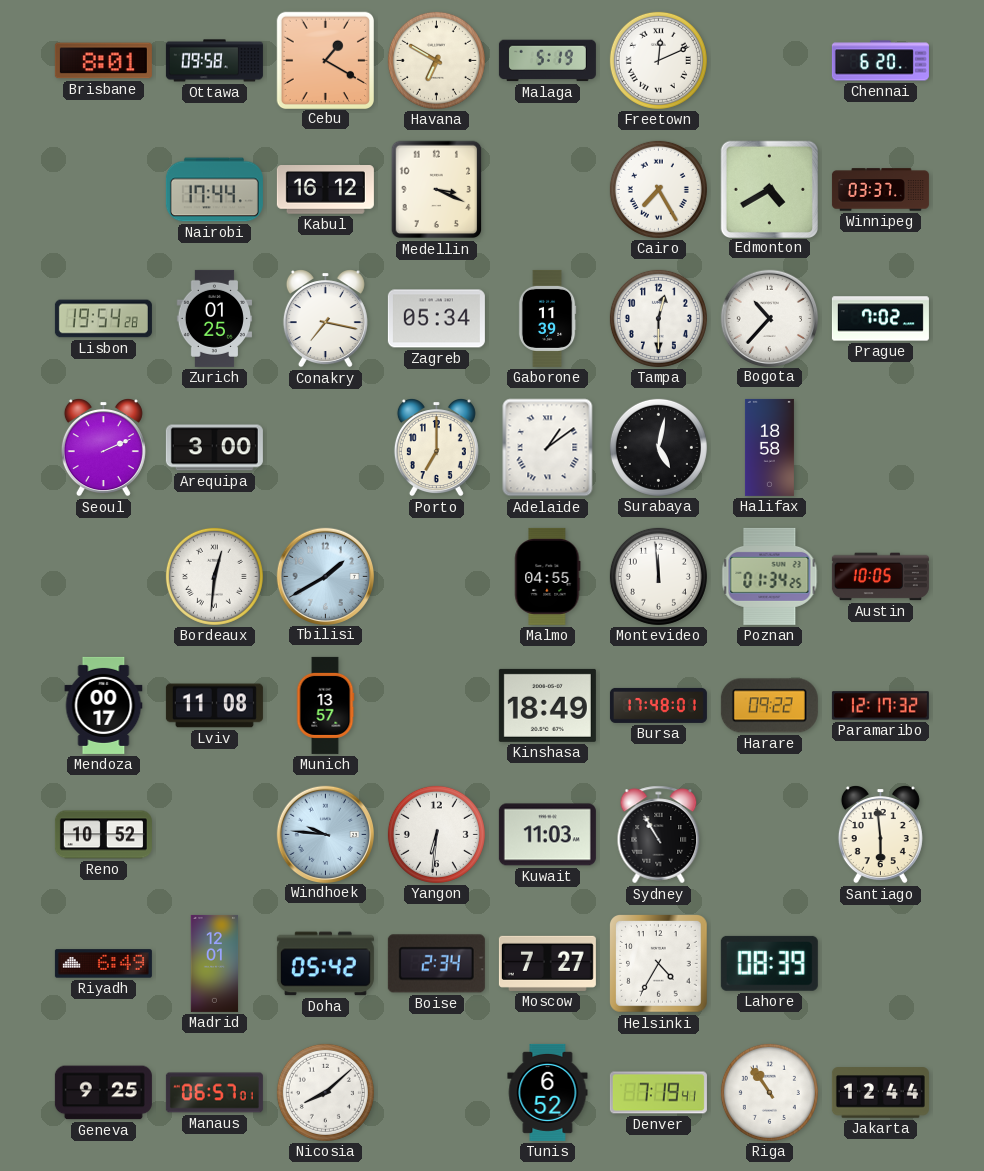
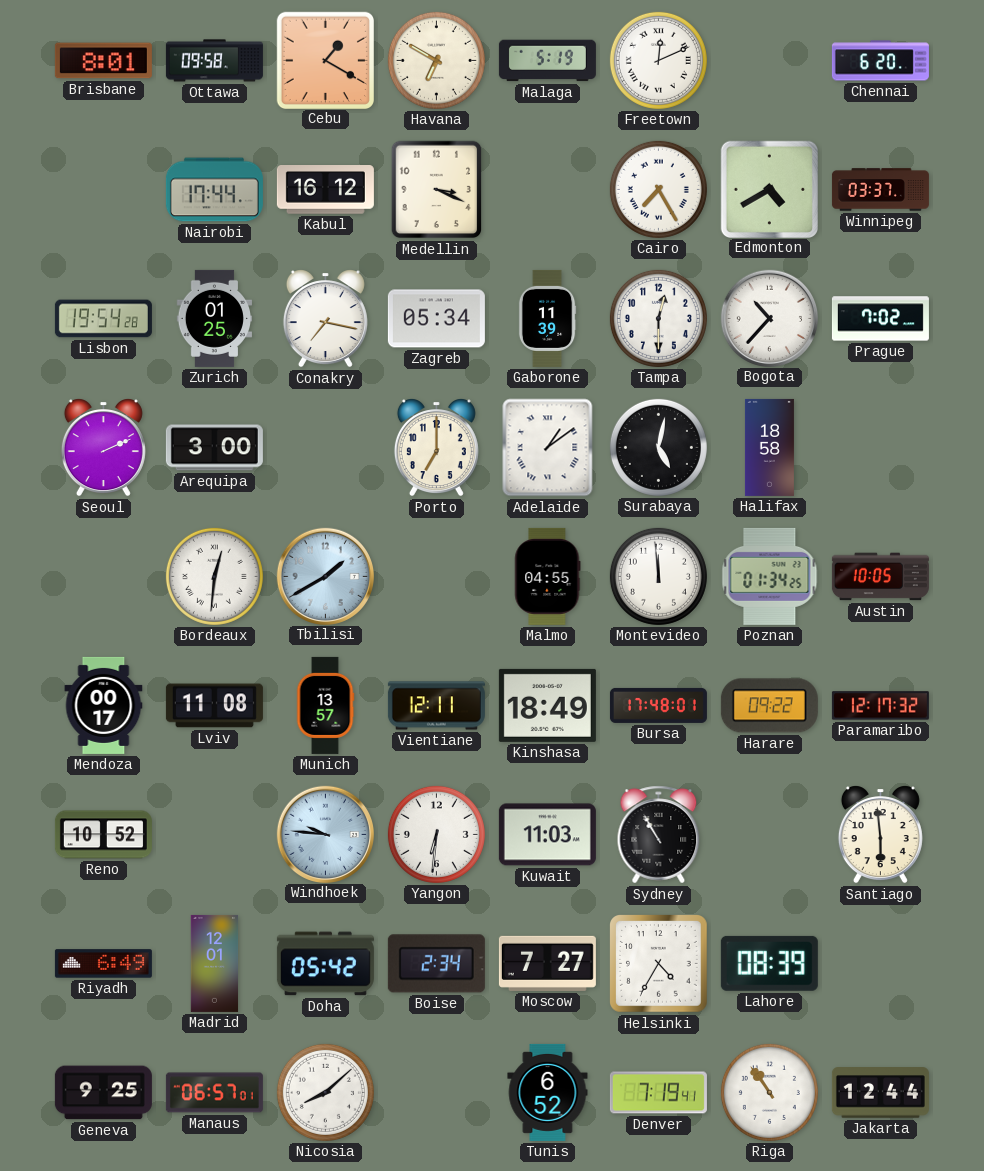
Vientiane: none -> 12:11
